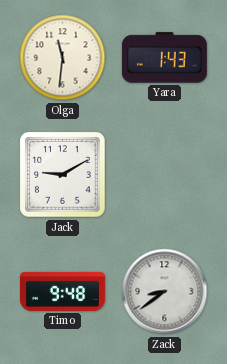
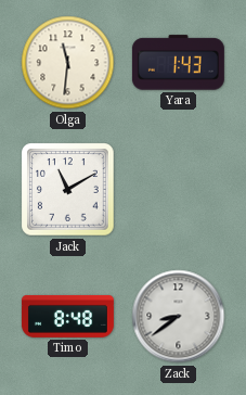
Jack: 9:10 -> 11:10
Timo: 9:48 -> 8:48
